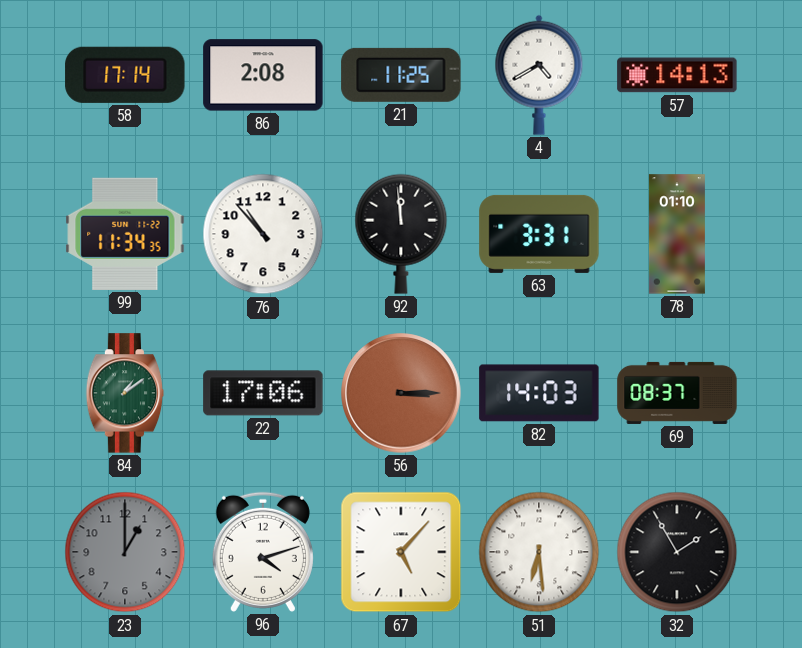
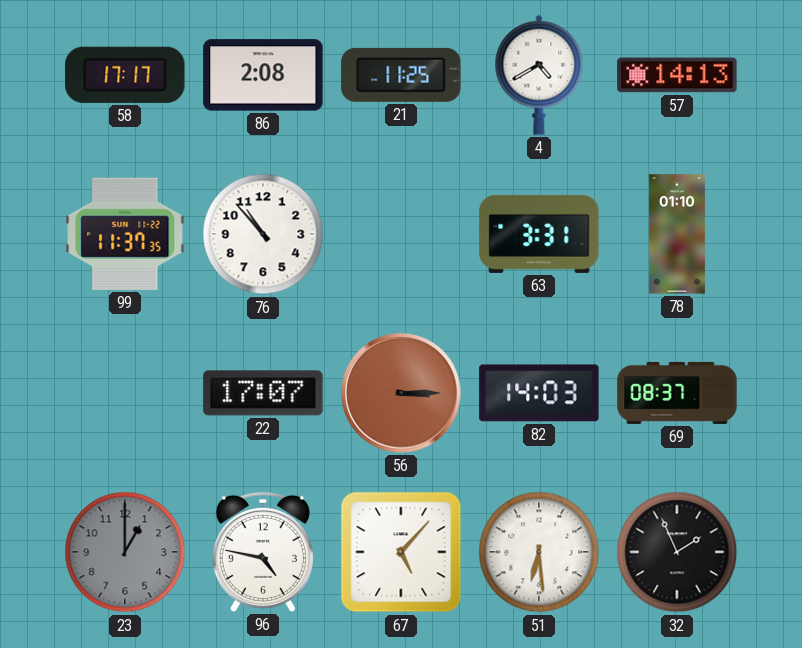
58: 17:14 -> 17:17
99: 11:34 -> 11:37
92: 11:59 -> none
84: 1:09 -> none
22: 17:06 -> 17:07
96: 4:12 -> 4:47
32: 1:55 -> 1:56
